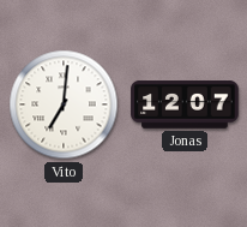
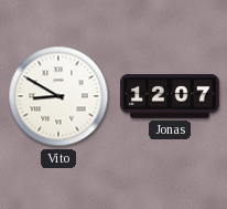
Vito: 7:01 -> 8:50
